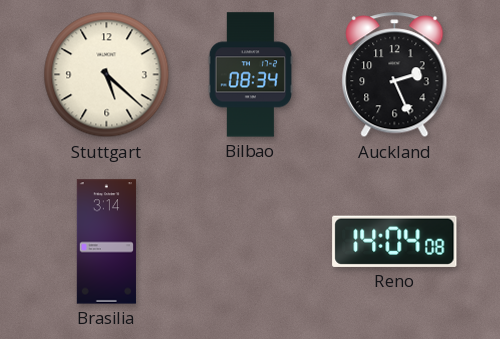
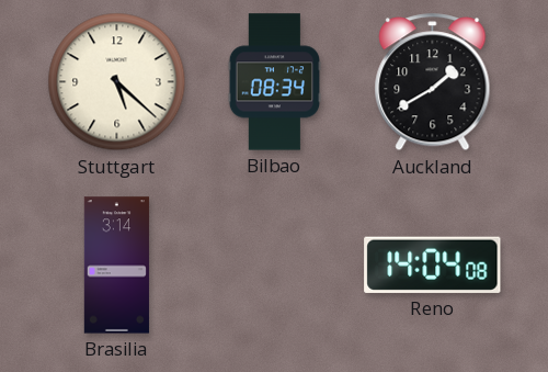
Auckland: 2:26 -> 1:40
